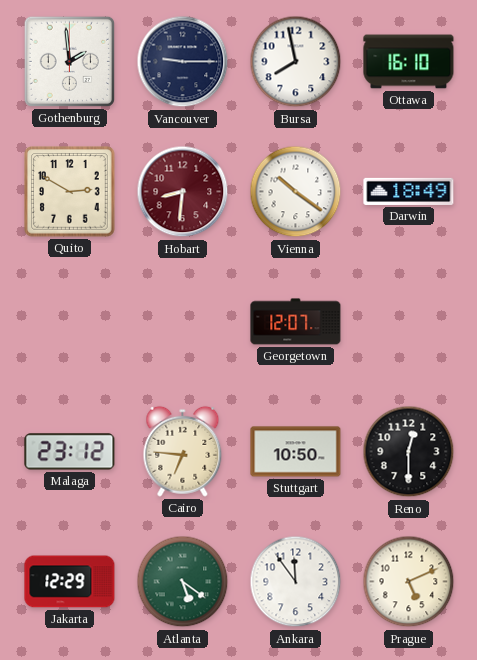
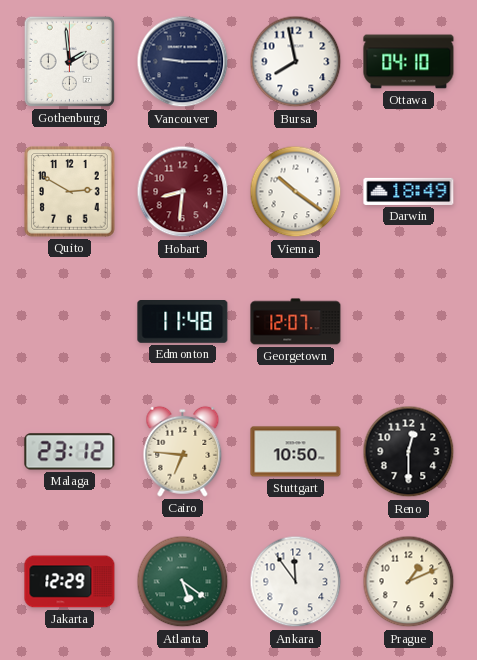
Ottawa: 16:10 -> 04:10
Edmonton: none -> 11:48
Prague: 5:11 -> 1:11
